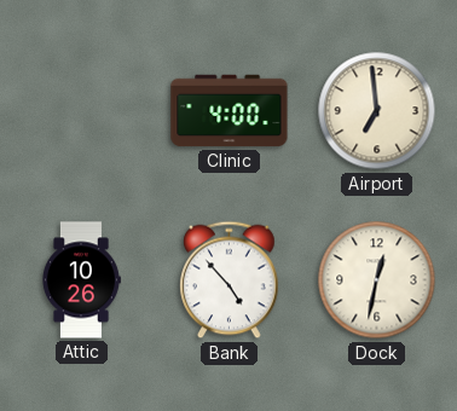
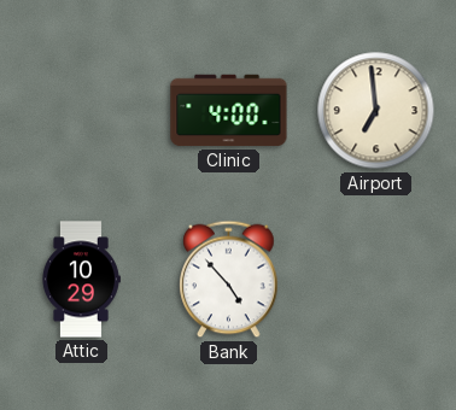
Attic: 10:26 -> 10:29
Dock: 12:32 -> none
